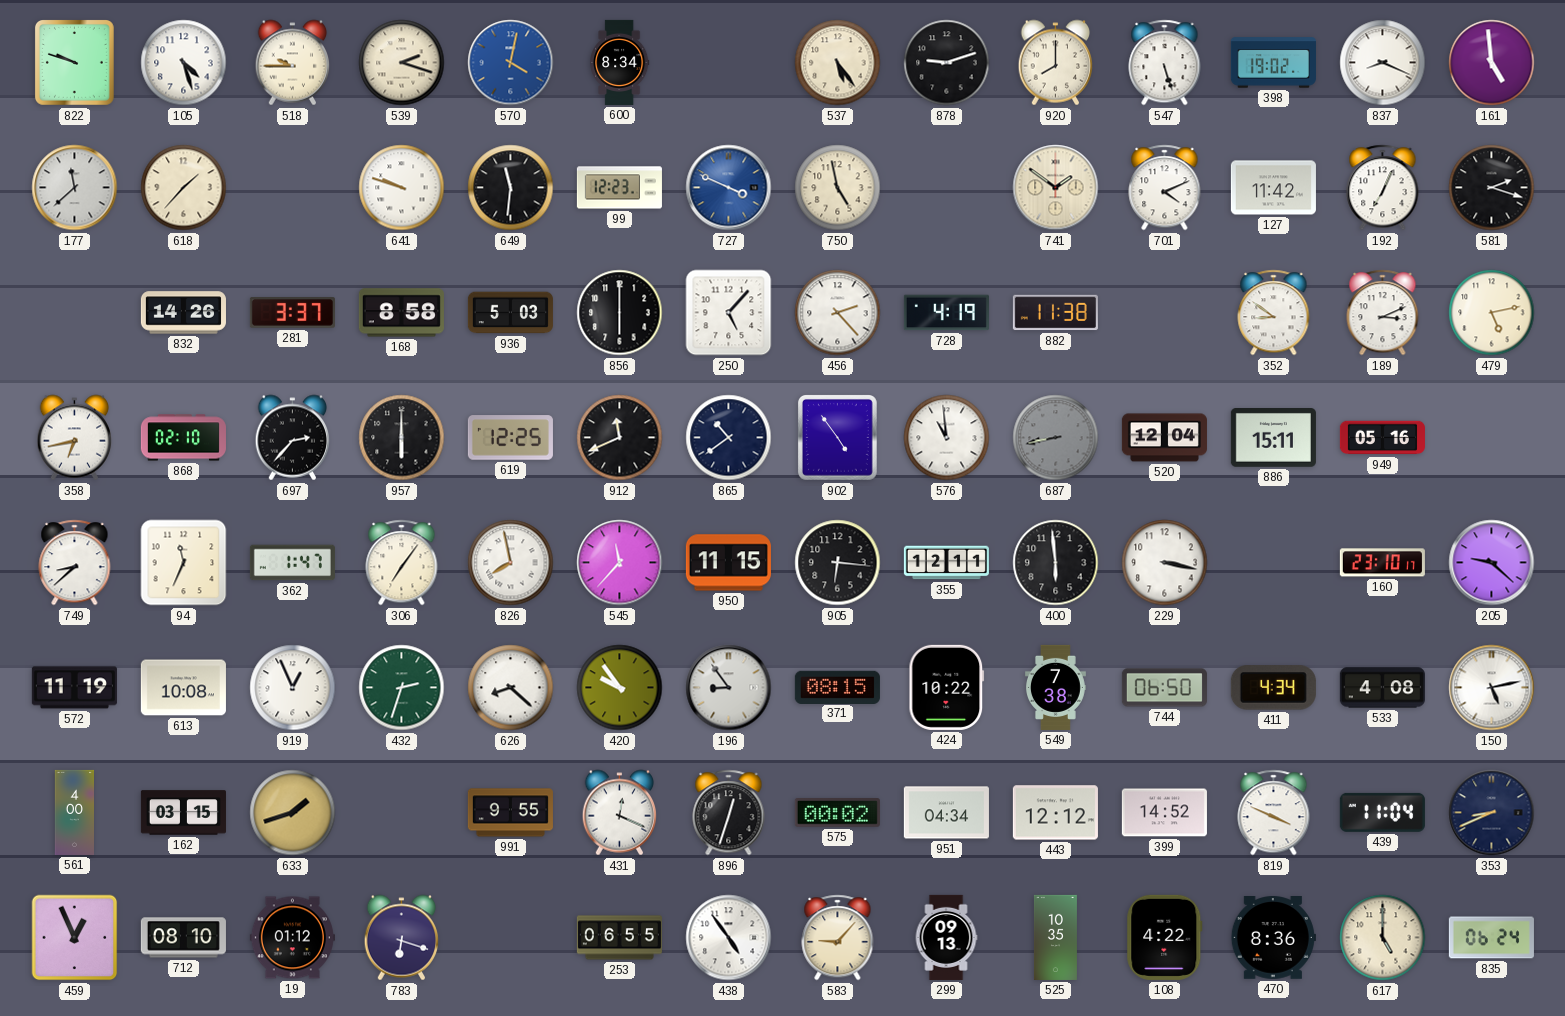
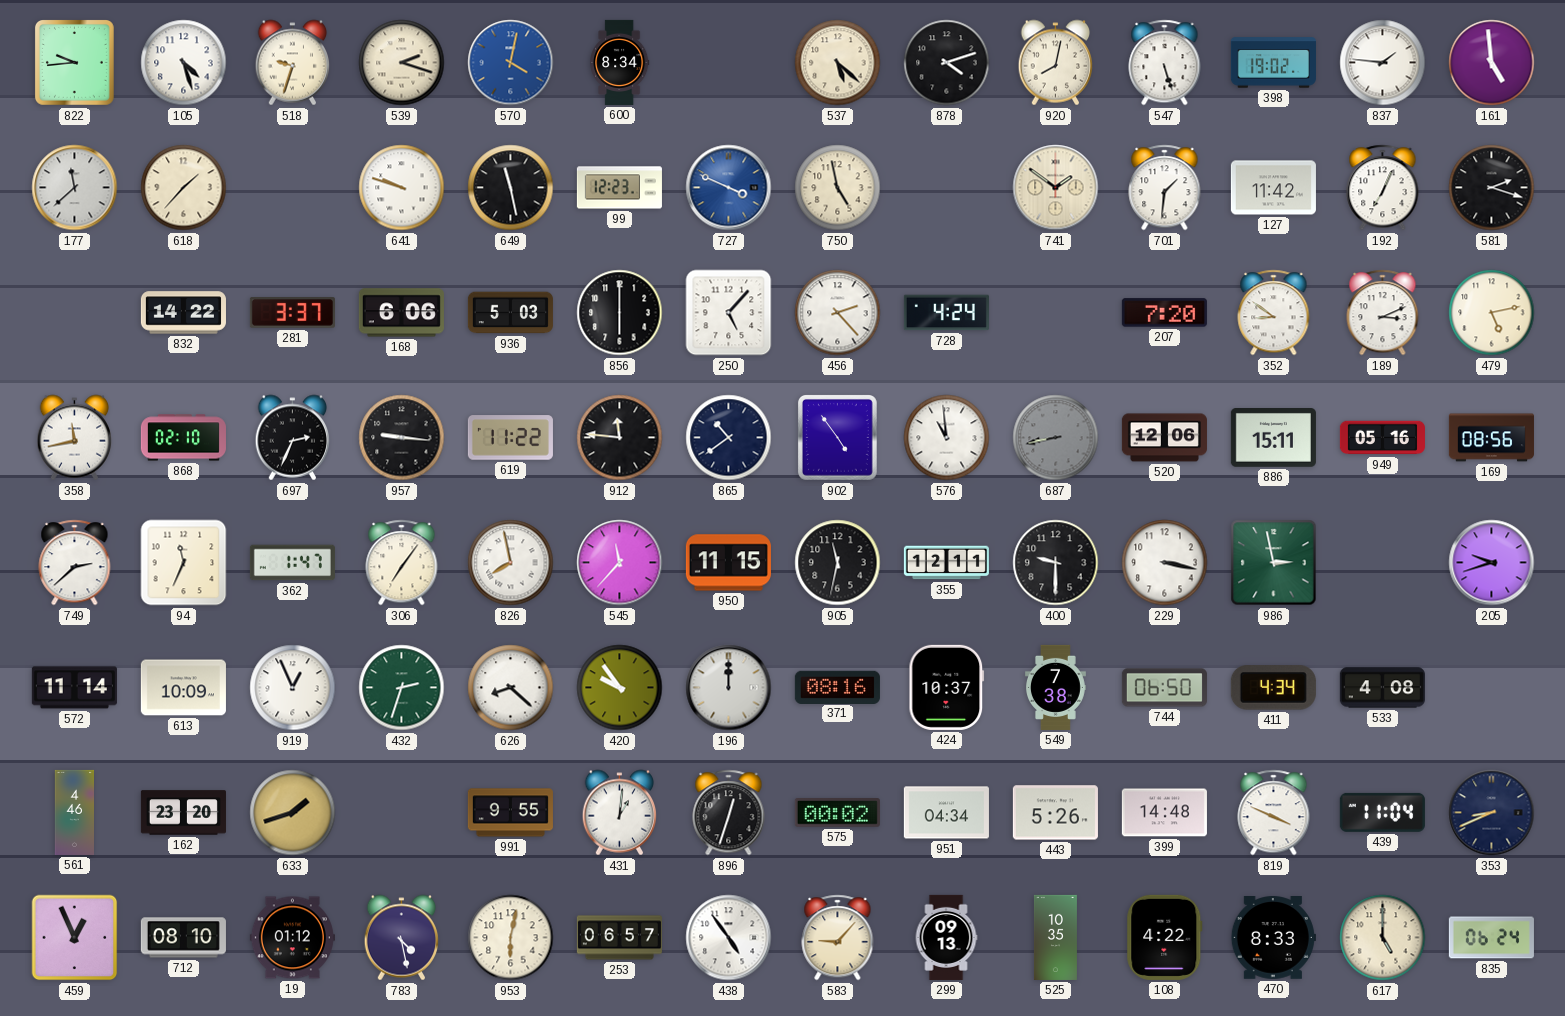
822: 9:48 -> 9:44
518: 9:45 -> 9:33
537: 5:24 -> 5:22
878: 9:12 -> 4:12
920: 8:00 -> 8:02
837: 8:19 -> 1:46
649: 11:31 -> 11:28
701: 4:11 -> 1:31
832: 14:26 -> 14:22
168: 8:58 -> 6:06
728: 4:19 -> 4:24
882: 11:38 -> none
207: none -> 7:20
358: 6:43 -> 11:43
697: 2:37 -> 2:34
957: 6:00 -> 9:16
619: 12:25 -> 11:22
912: 11:41 -> 11:46
520: 12:04 -> 12:06
169: none -> 08:56
749: 8:38 -> 2:38
905: 6:16 -> 11:32
400: 5:59 -> 9:30
986: none -> 2:58
160: 23:10 -> none
205: 9:22 -> 9:42
572: 11:19 -> 11:14
613: 10:08 -> 10:09
196: 8:54 -> 12:00
371: 08:15 -> 08:16
424: 10:22 -> 10:37
150: 5:13 -> none
561: 4:00 -> 4:46
162: 03:15 -> 23:20
431: 12:19 -> 1:01
443: 12:12 -> 5:26
399: 14:52 -> 14:48
783: 6:18 -> 4:28
953: none -> 6:02
253: 06:55 -> 06:57
470: 8:36 -> 8:33
